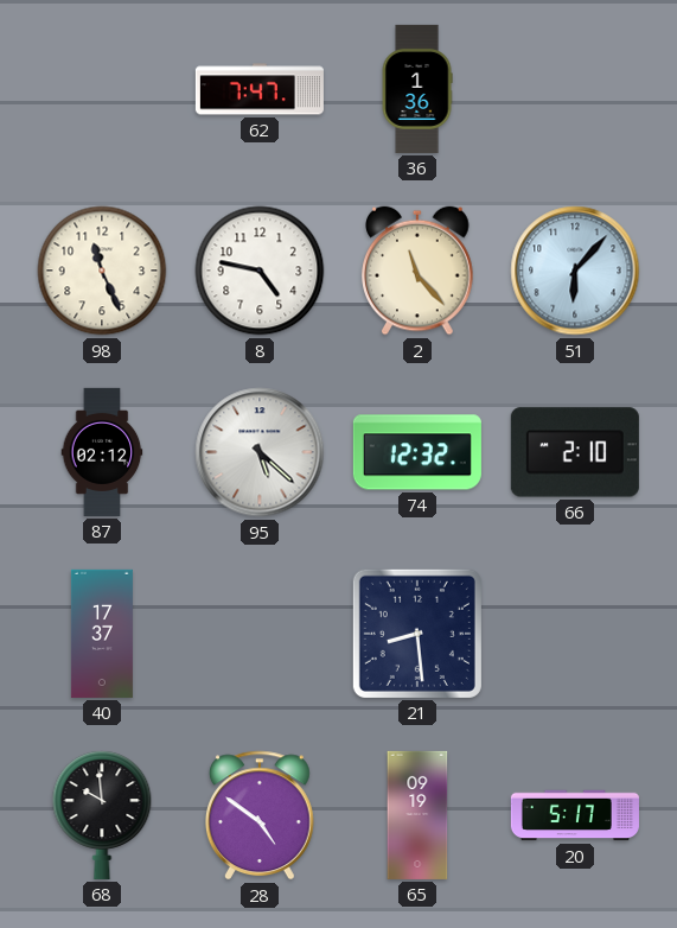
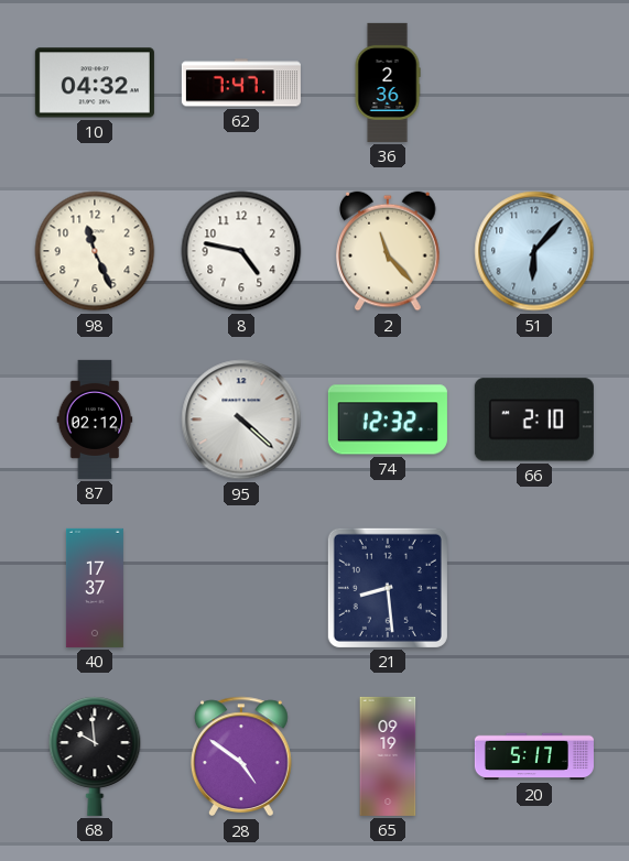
10: none -> 04:32
36: 1:36 -> 2:36
95: 5:22 -> 4:22
